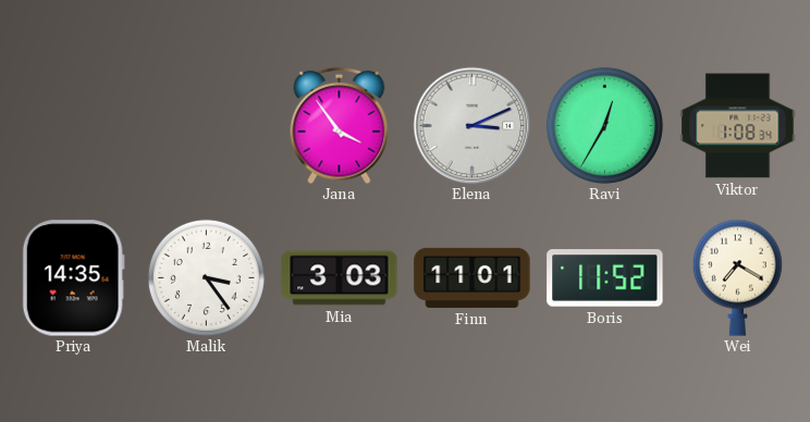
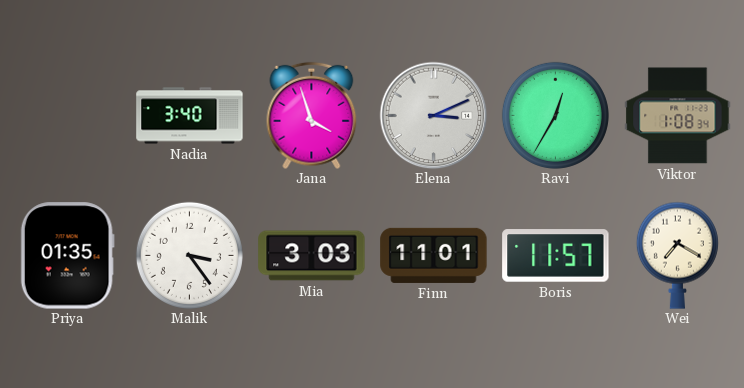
Nadia: none -> 3:40
Jana: 3:54 -> 3:57
Priya: 14:35 -> 01:35
Boris: 11:52 -> 11:57
